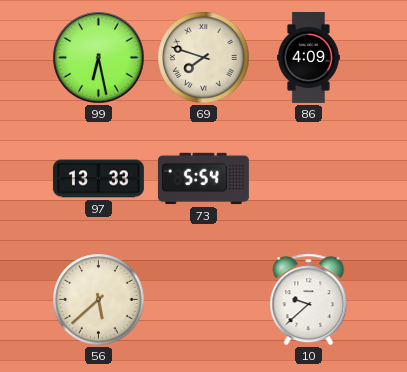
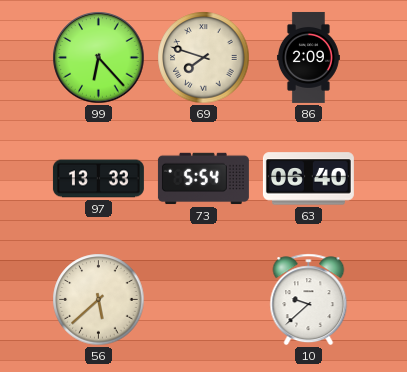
99: 6:28 -> 6:23
86: 4:09 -> 2:09
63: none -> 06:40
